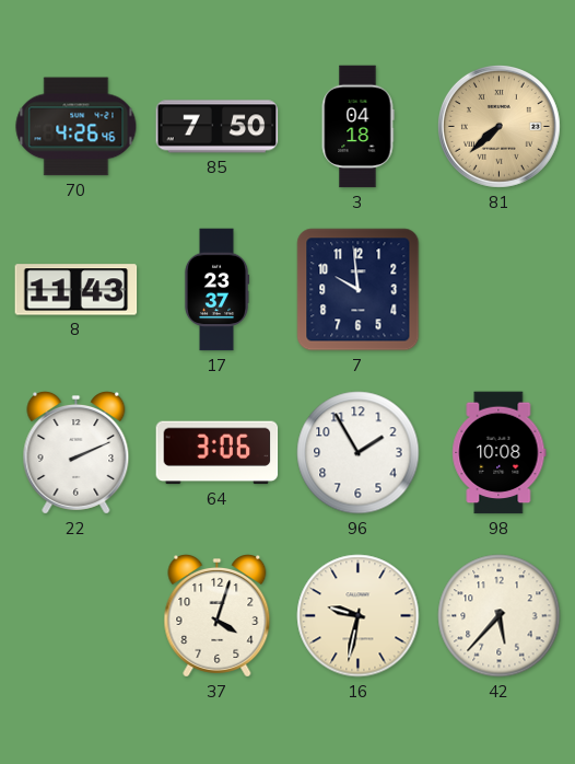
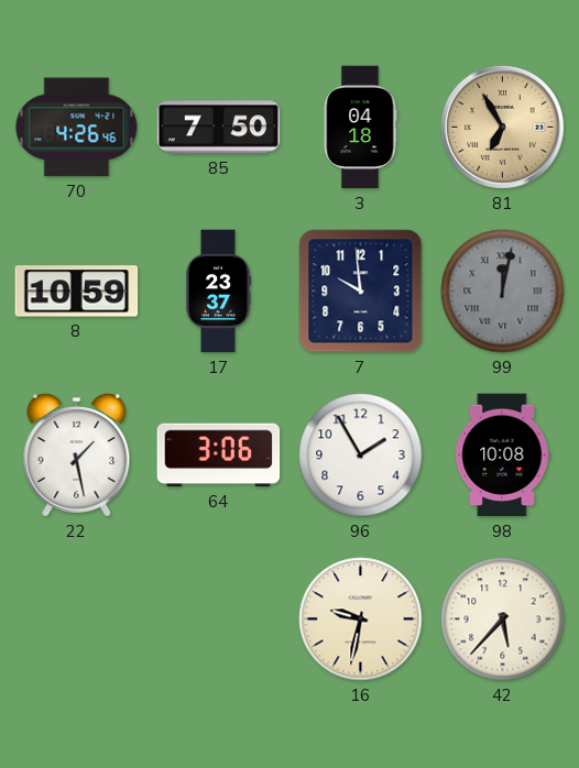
81: 7:38 -> 6:55
8: 11:43 -> 10:59
99: none -> 12:02
22: 2:11 -> 1:28
37: 4:03 -> none
